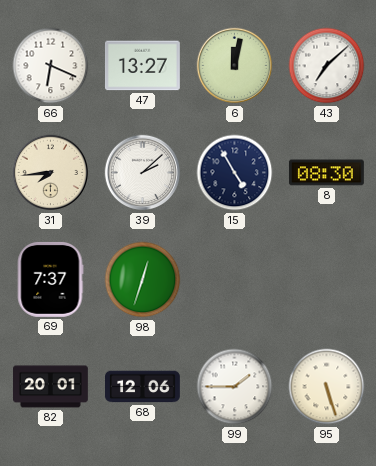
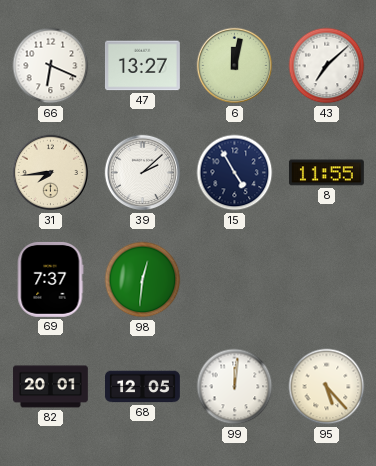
8: 08:30 -> 11:55
98: 12:33 -> 12:31
68: 12:06 -> 12:05
99: 1:45 -> 12:01
95: 5:27 -> 5:23
